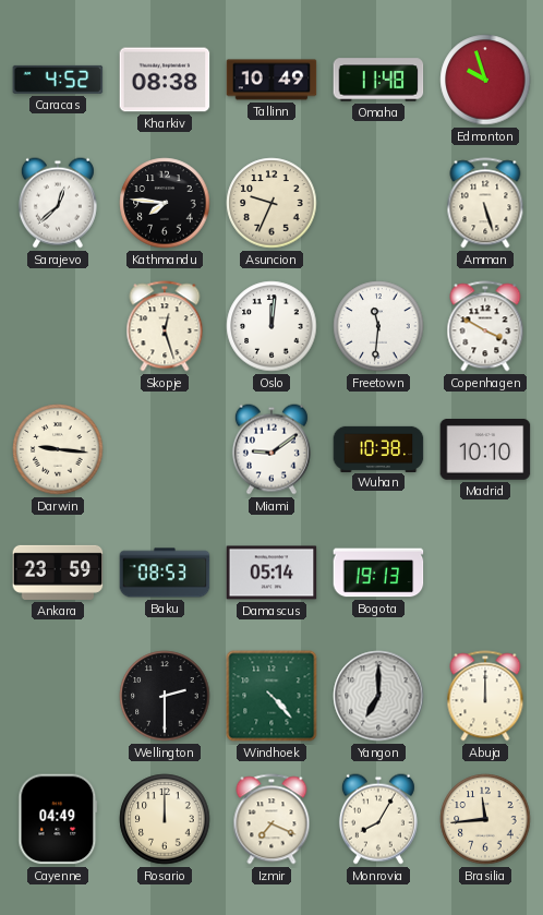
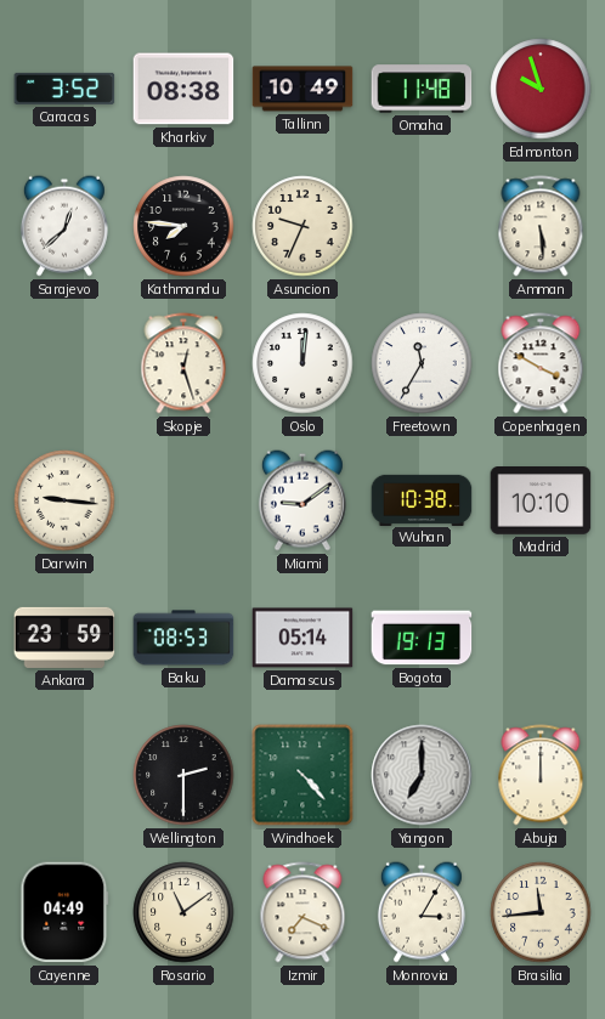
Caracas: 4:52 -> 3:52
Amman: 5:27 -> 5:29
Freetown: 11:31 -> 11:35
Rosario: 12:00 -> 11:09
Monrovia: 8:05 -> 3:05
